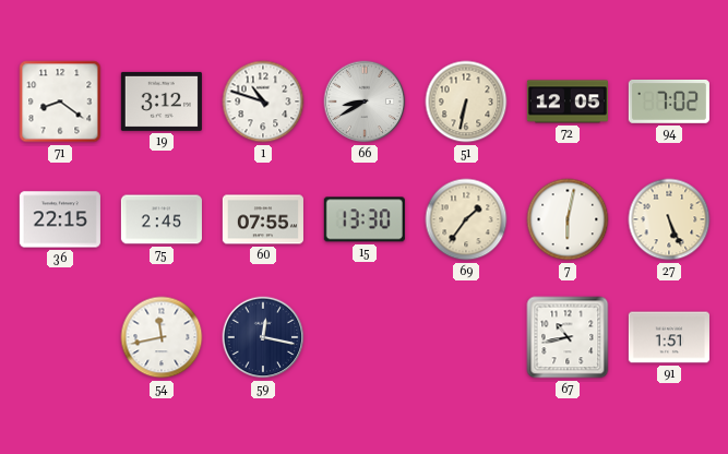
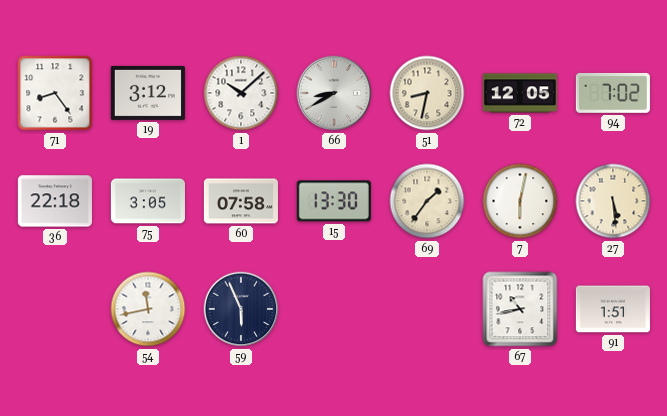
71: 8:21 -> 8:24
1: 10:48 -> 10:08
51: 6:32 -> 8:32
36: 22:15 -> 22:18
75: 2:45 -> 3:05
60: 07:55 -> 07:58
27: 5:26 -> 5:29
59: 12:17 -> 5:56
